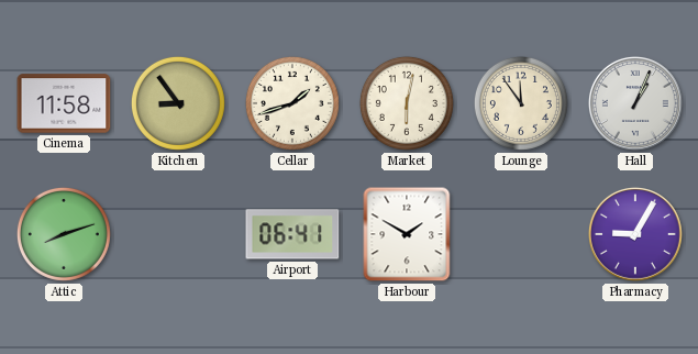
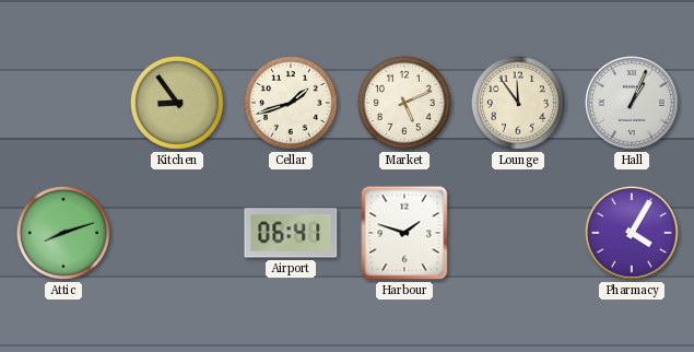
Cinema: 11:58 -> none
Market: 6:02 -> 5:11
Harbour: 1:50 -> 1:48
Pharmacy: 9:05 -> 4:05
